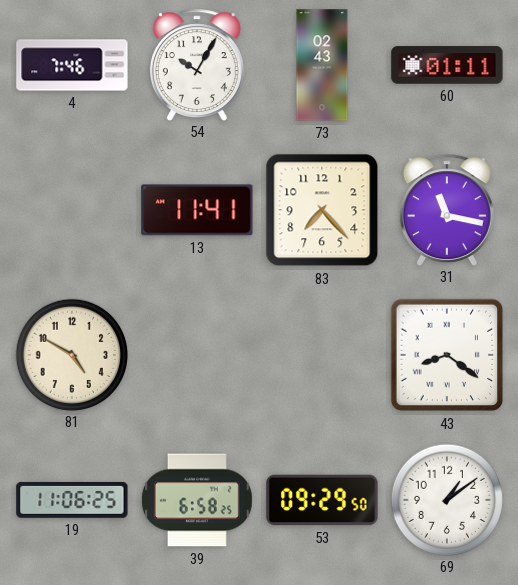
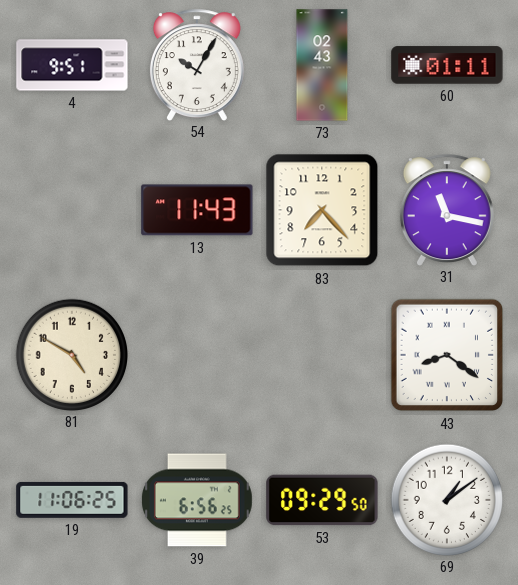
4: 7:46 -> 9:51
13: 11:41 -> 11:43
39: 6:58 -> 6:56
